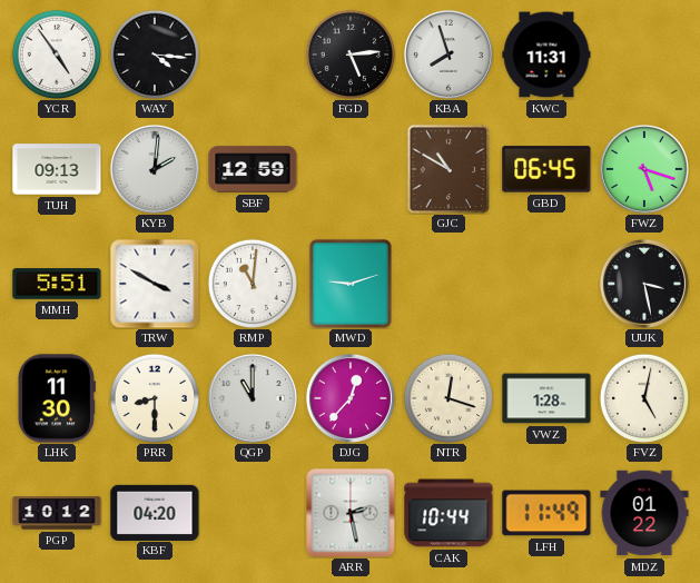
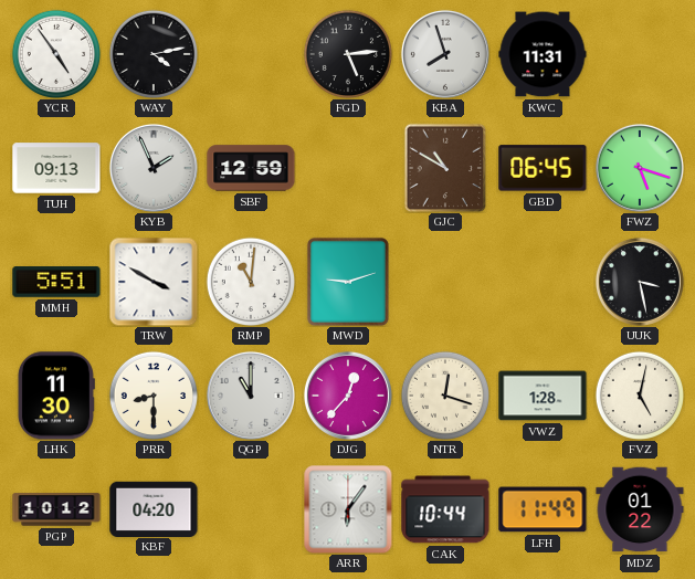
WAY: 4:16 -> 4:13
KYB: 2:01 -> 1:56
ARR: 2:28 -> 6:06
